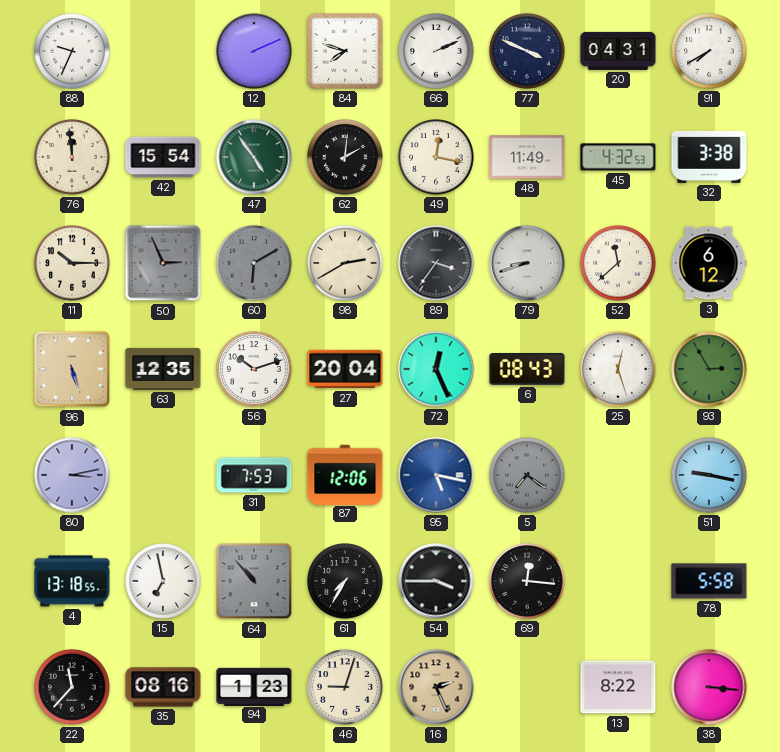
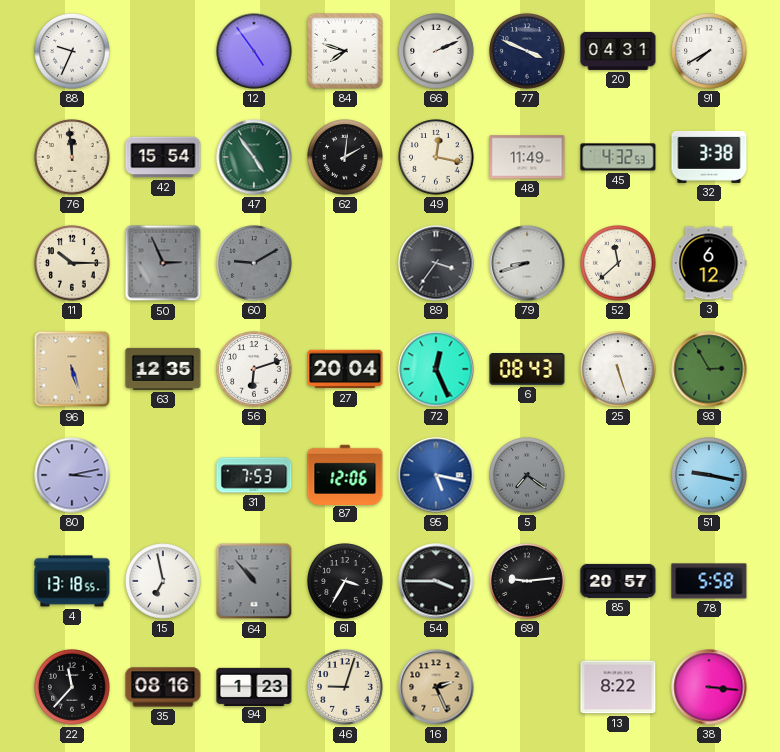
12: 2:11 -> 4:54
60: 6:10 -> 9:10
98: 2:40 -> none
56: 10:12 -> 6:12
25: 12:27 -> 5:27
61: 7:35 -> 3:35
69: 12:16 -> 9:14
85: none -> 20:57
